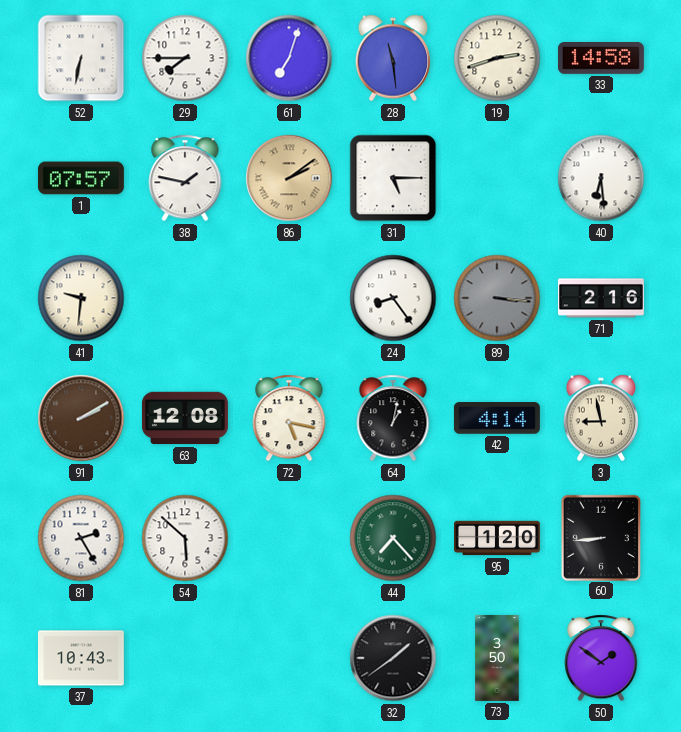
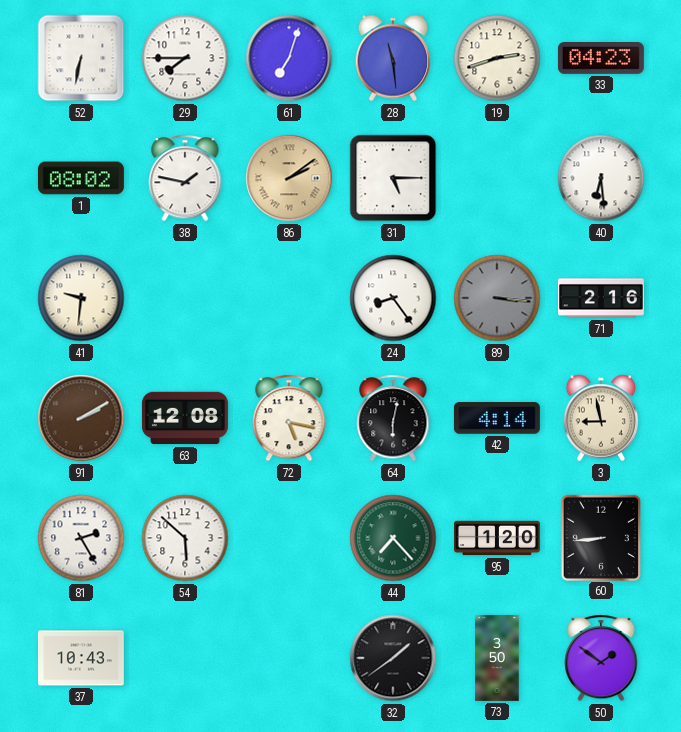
33: 14:58 -> 04:23
1: 07:57 -> 08:02
64: 1:02 -> 6:02
